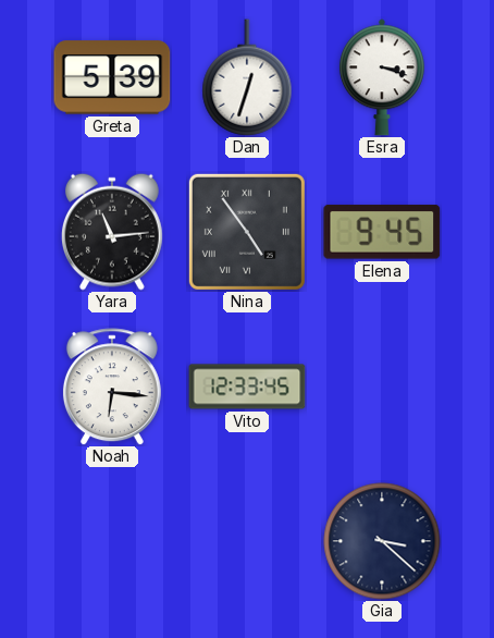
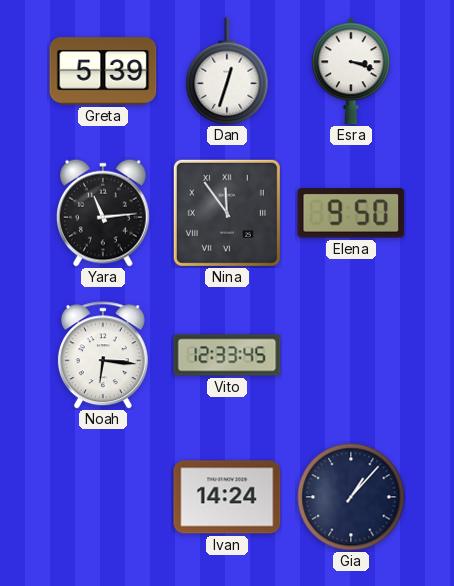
Nina: 4:54 -> 11:54
Elena: 9:45 -> 9:50
Ivan: none -> 14:24
Gia: 3:22 -> 1:07
